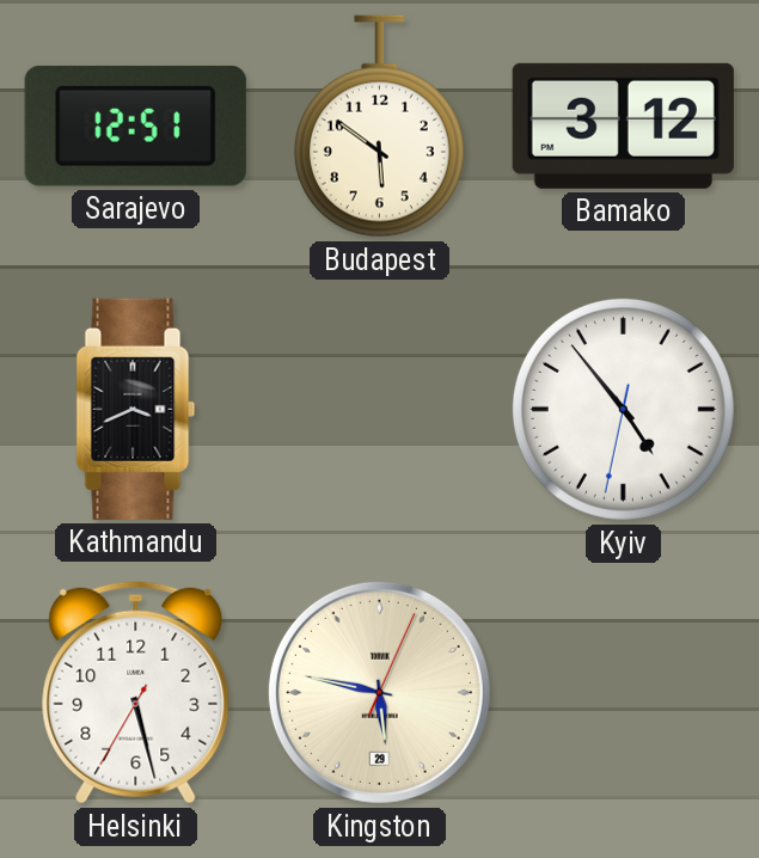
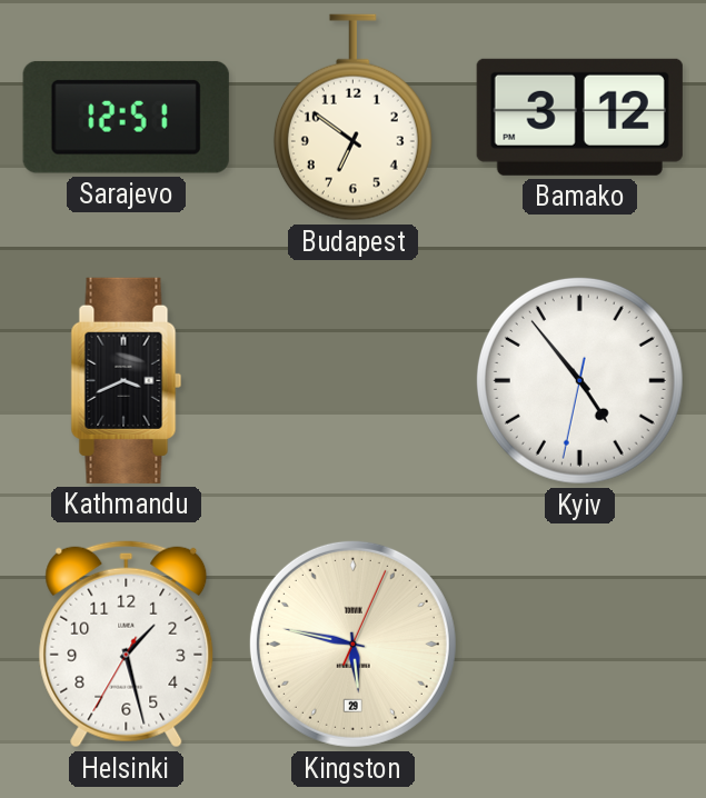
Budapest: 5:51 -> 6:51
Helsinki: 5:27 -> 1:27
